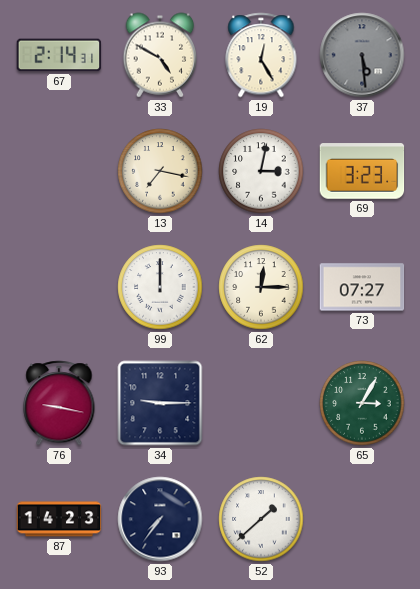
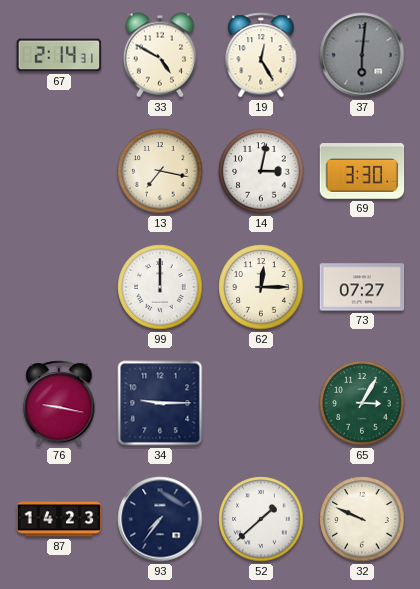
37: 5:29 -> 6:01
69: 3:23 -> 3:30
32: none -> 9:49
